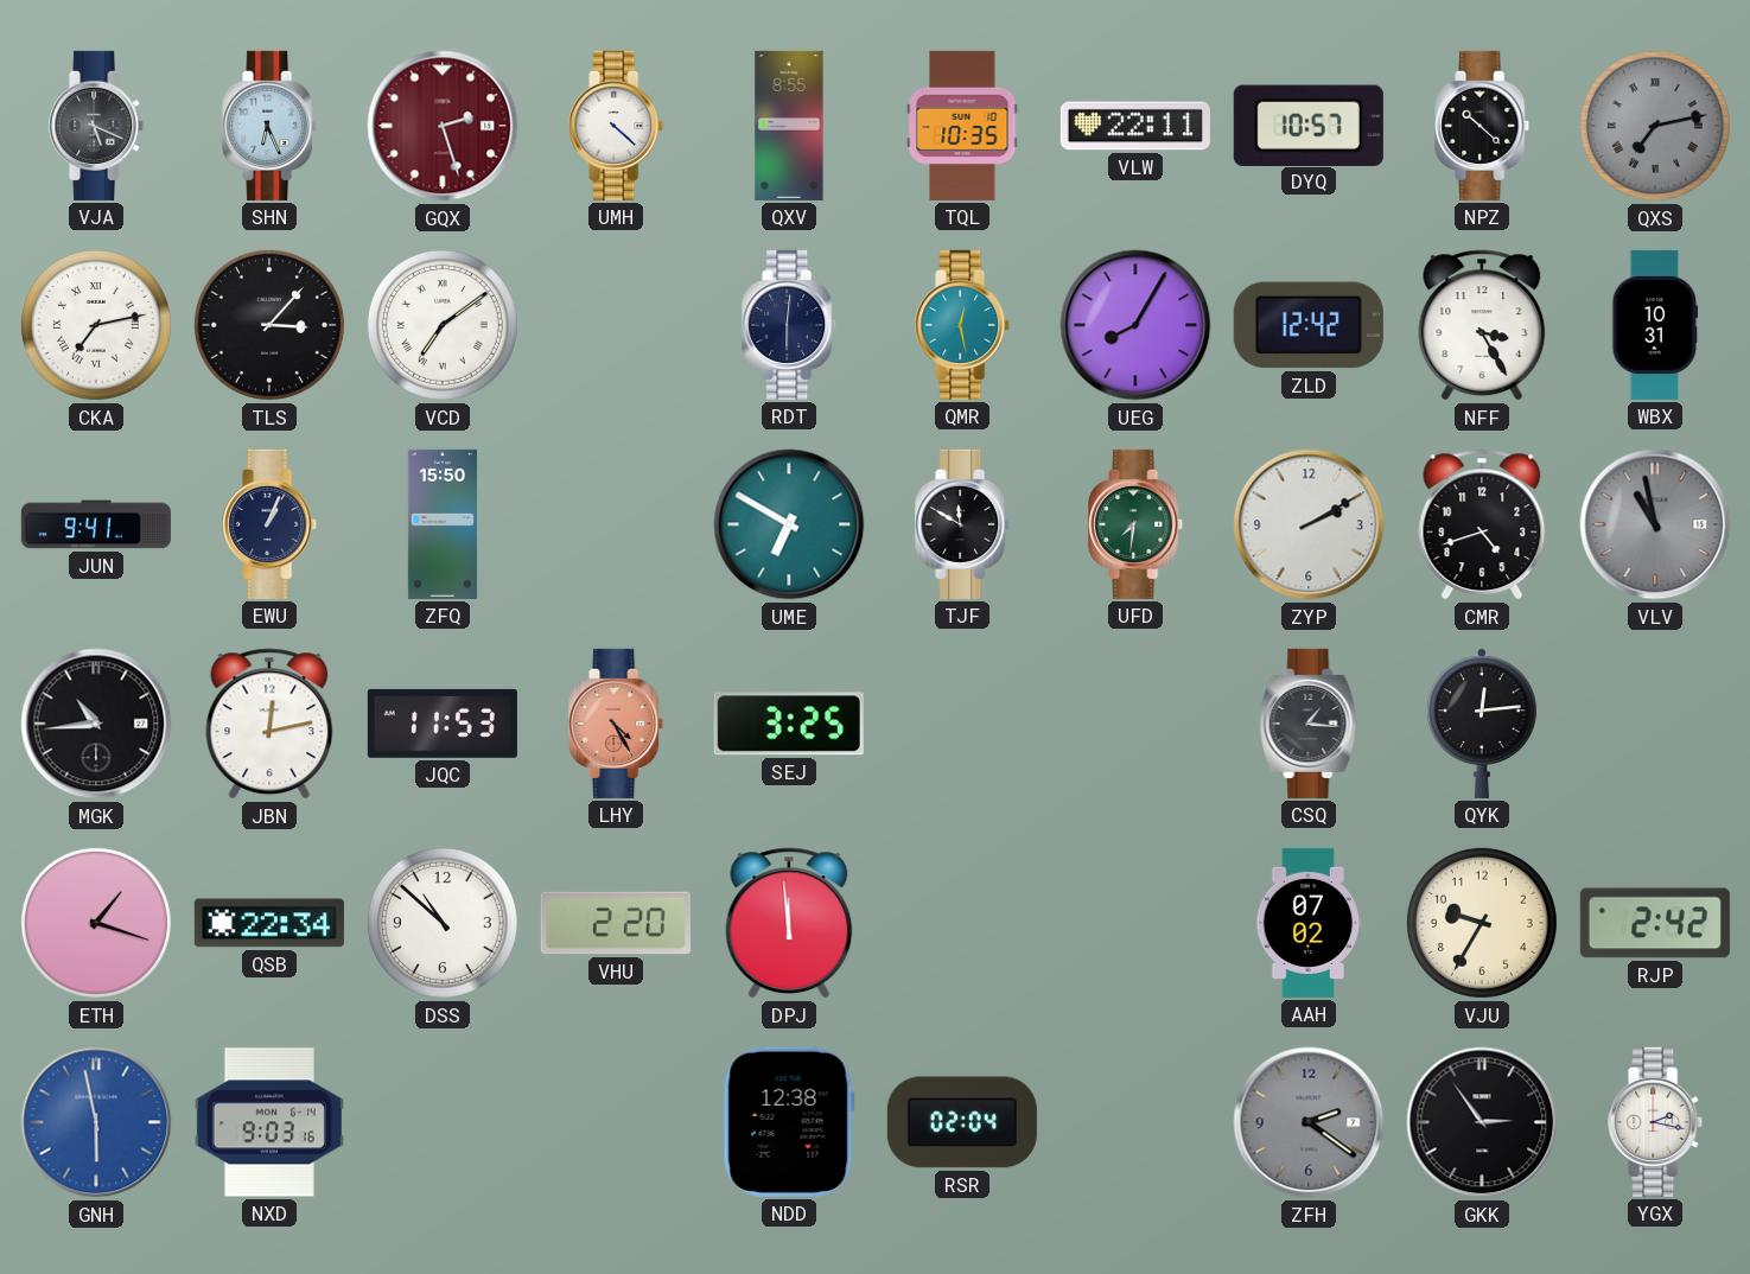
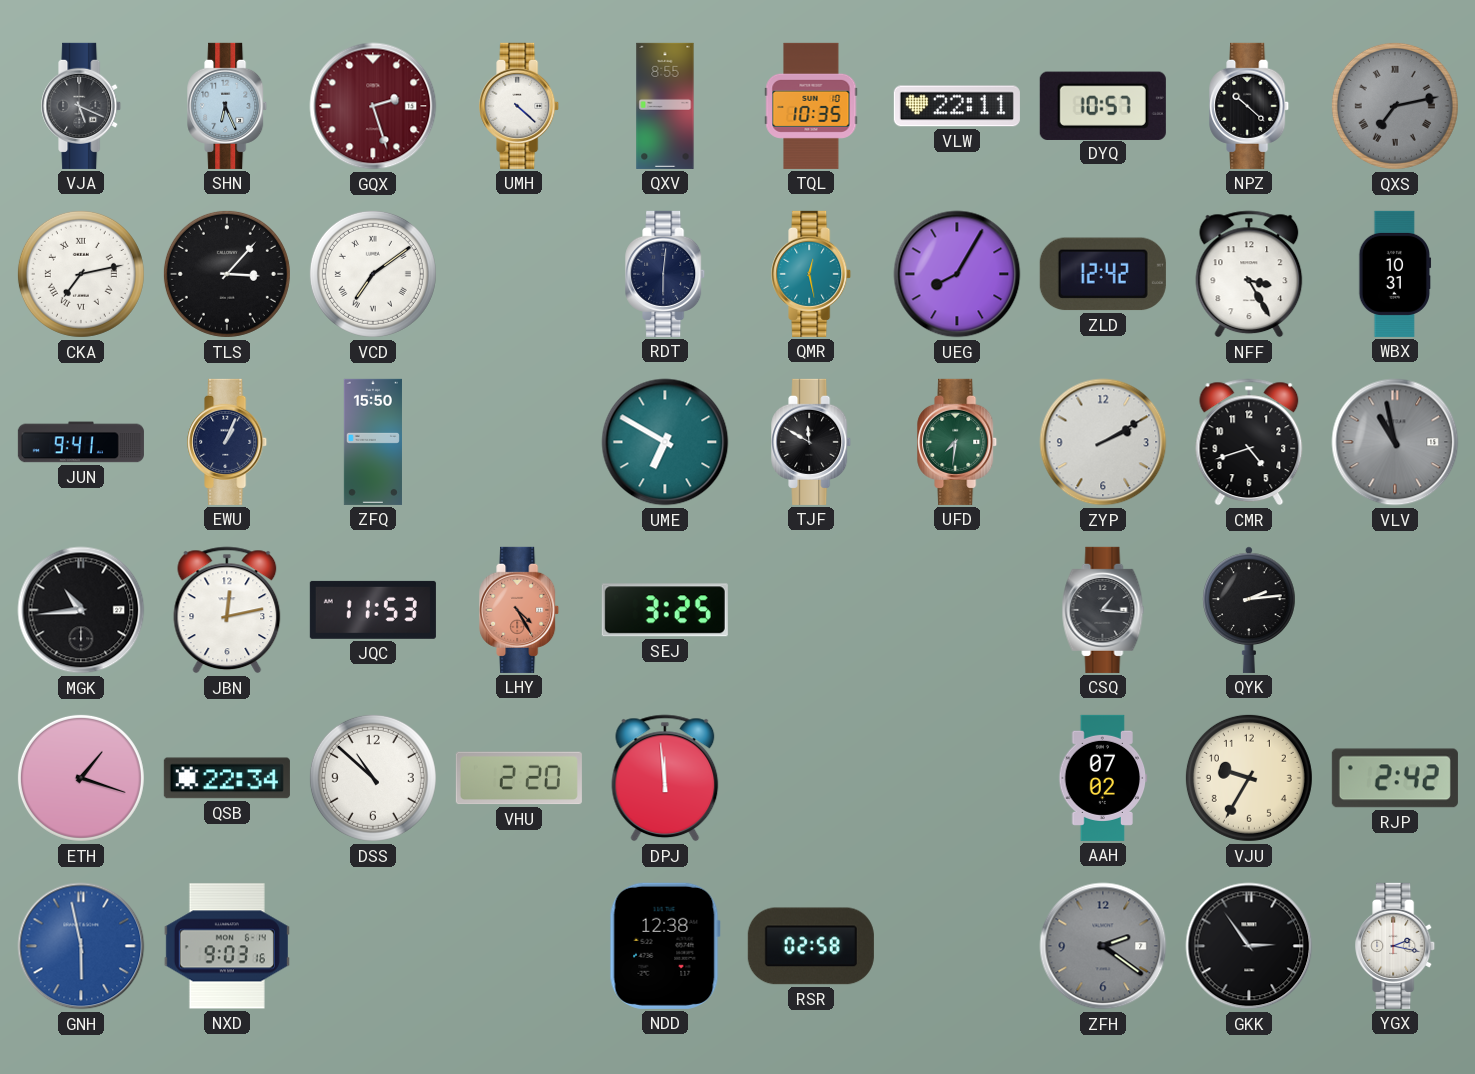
QYK: 12:14 -> 2:14
RSR: 02:04 -> 02:58
